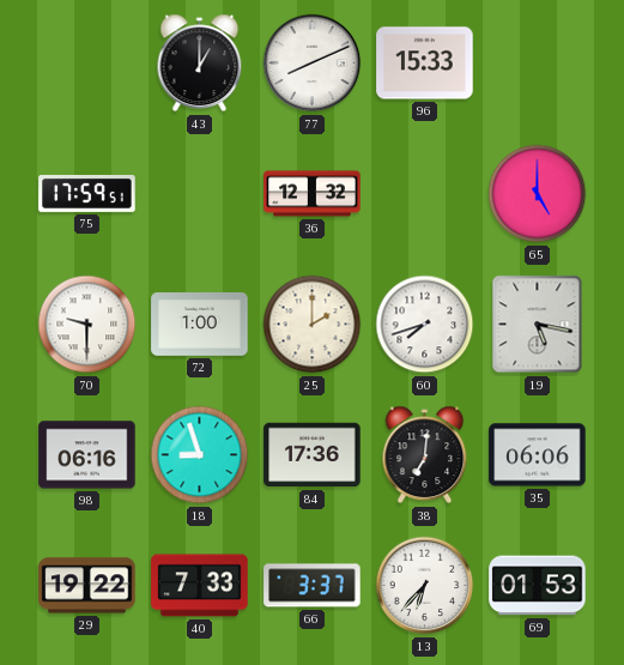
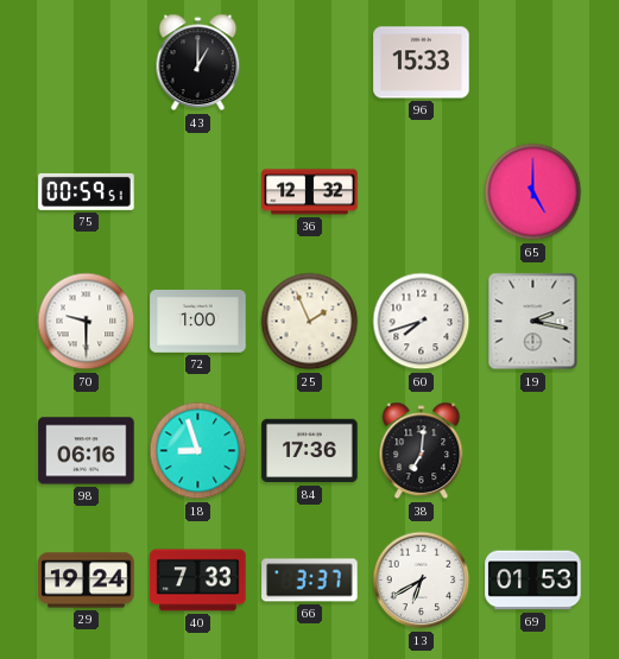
77: 8:11 -> none
75: 17:59 -> 00:59
25: 2:00 -> 1:56
19: 5:17 -> 2:17
35: 06:06 -> none
29: 19:22 -> 19:24
13: 6:37 -> 6:40
